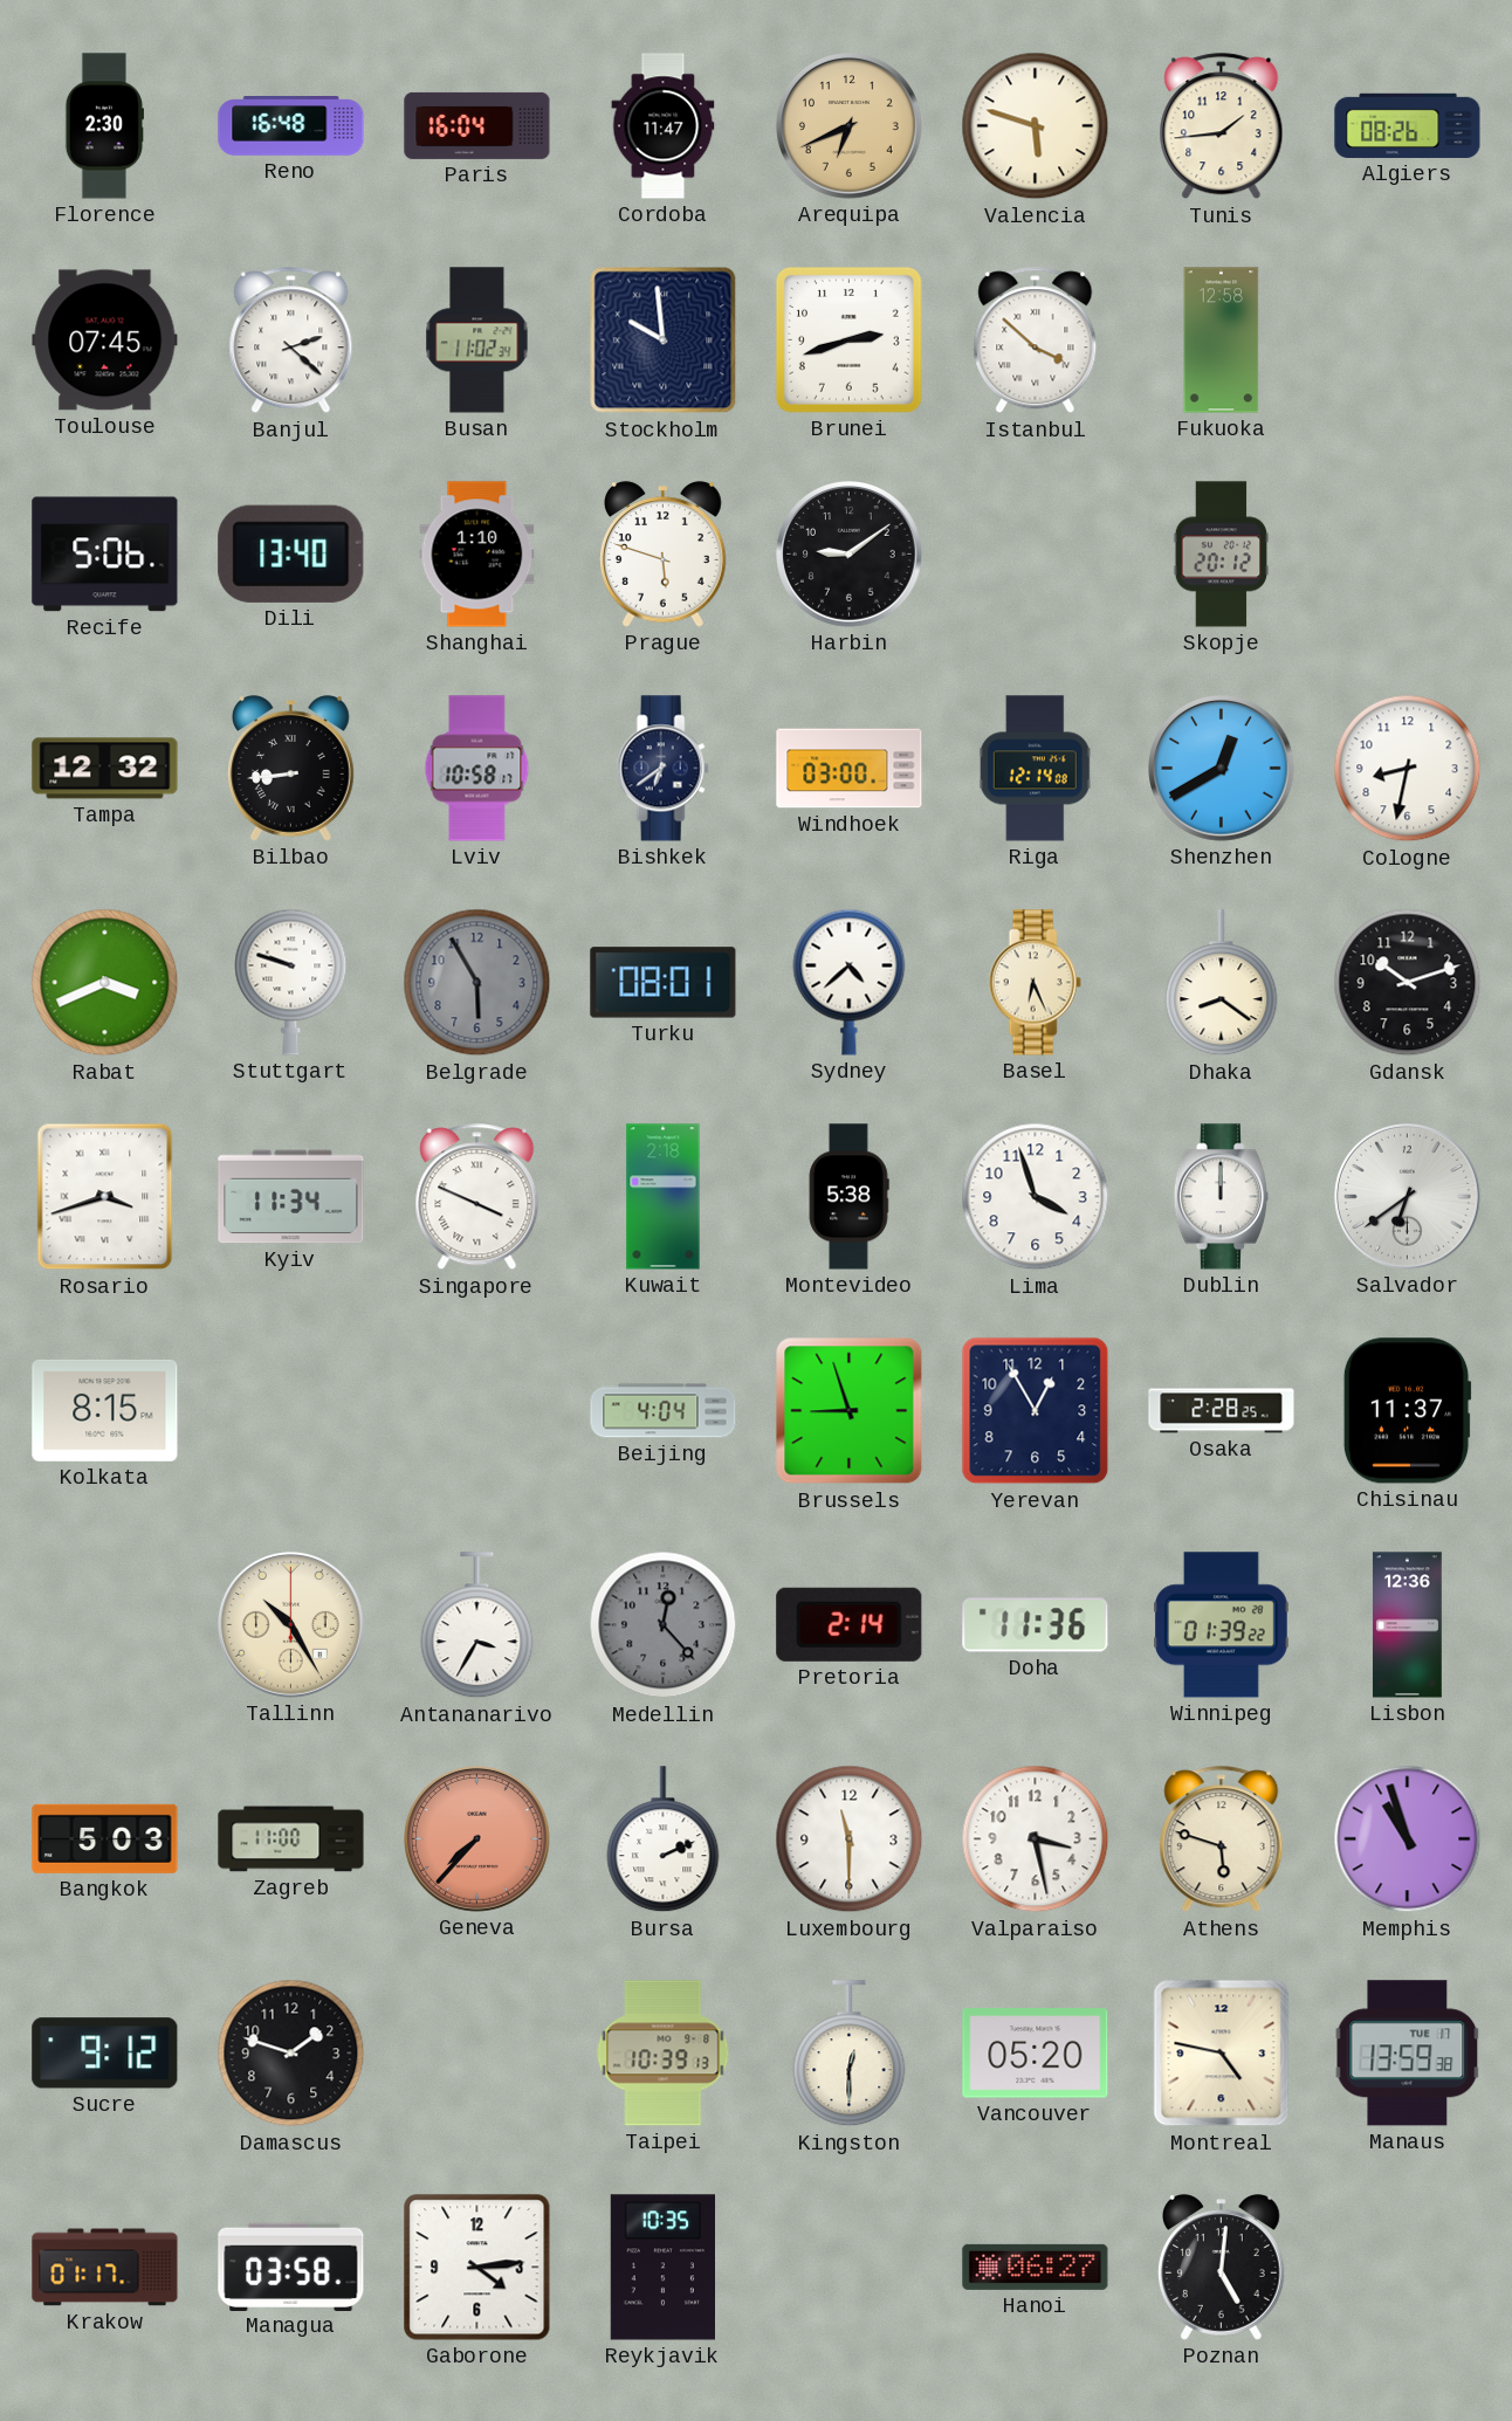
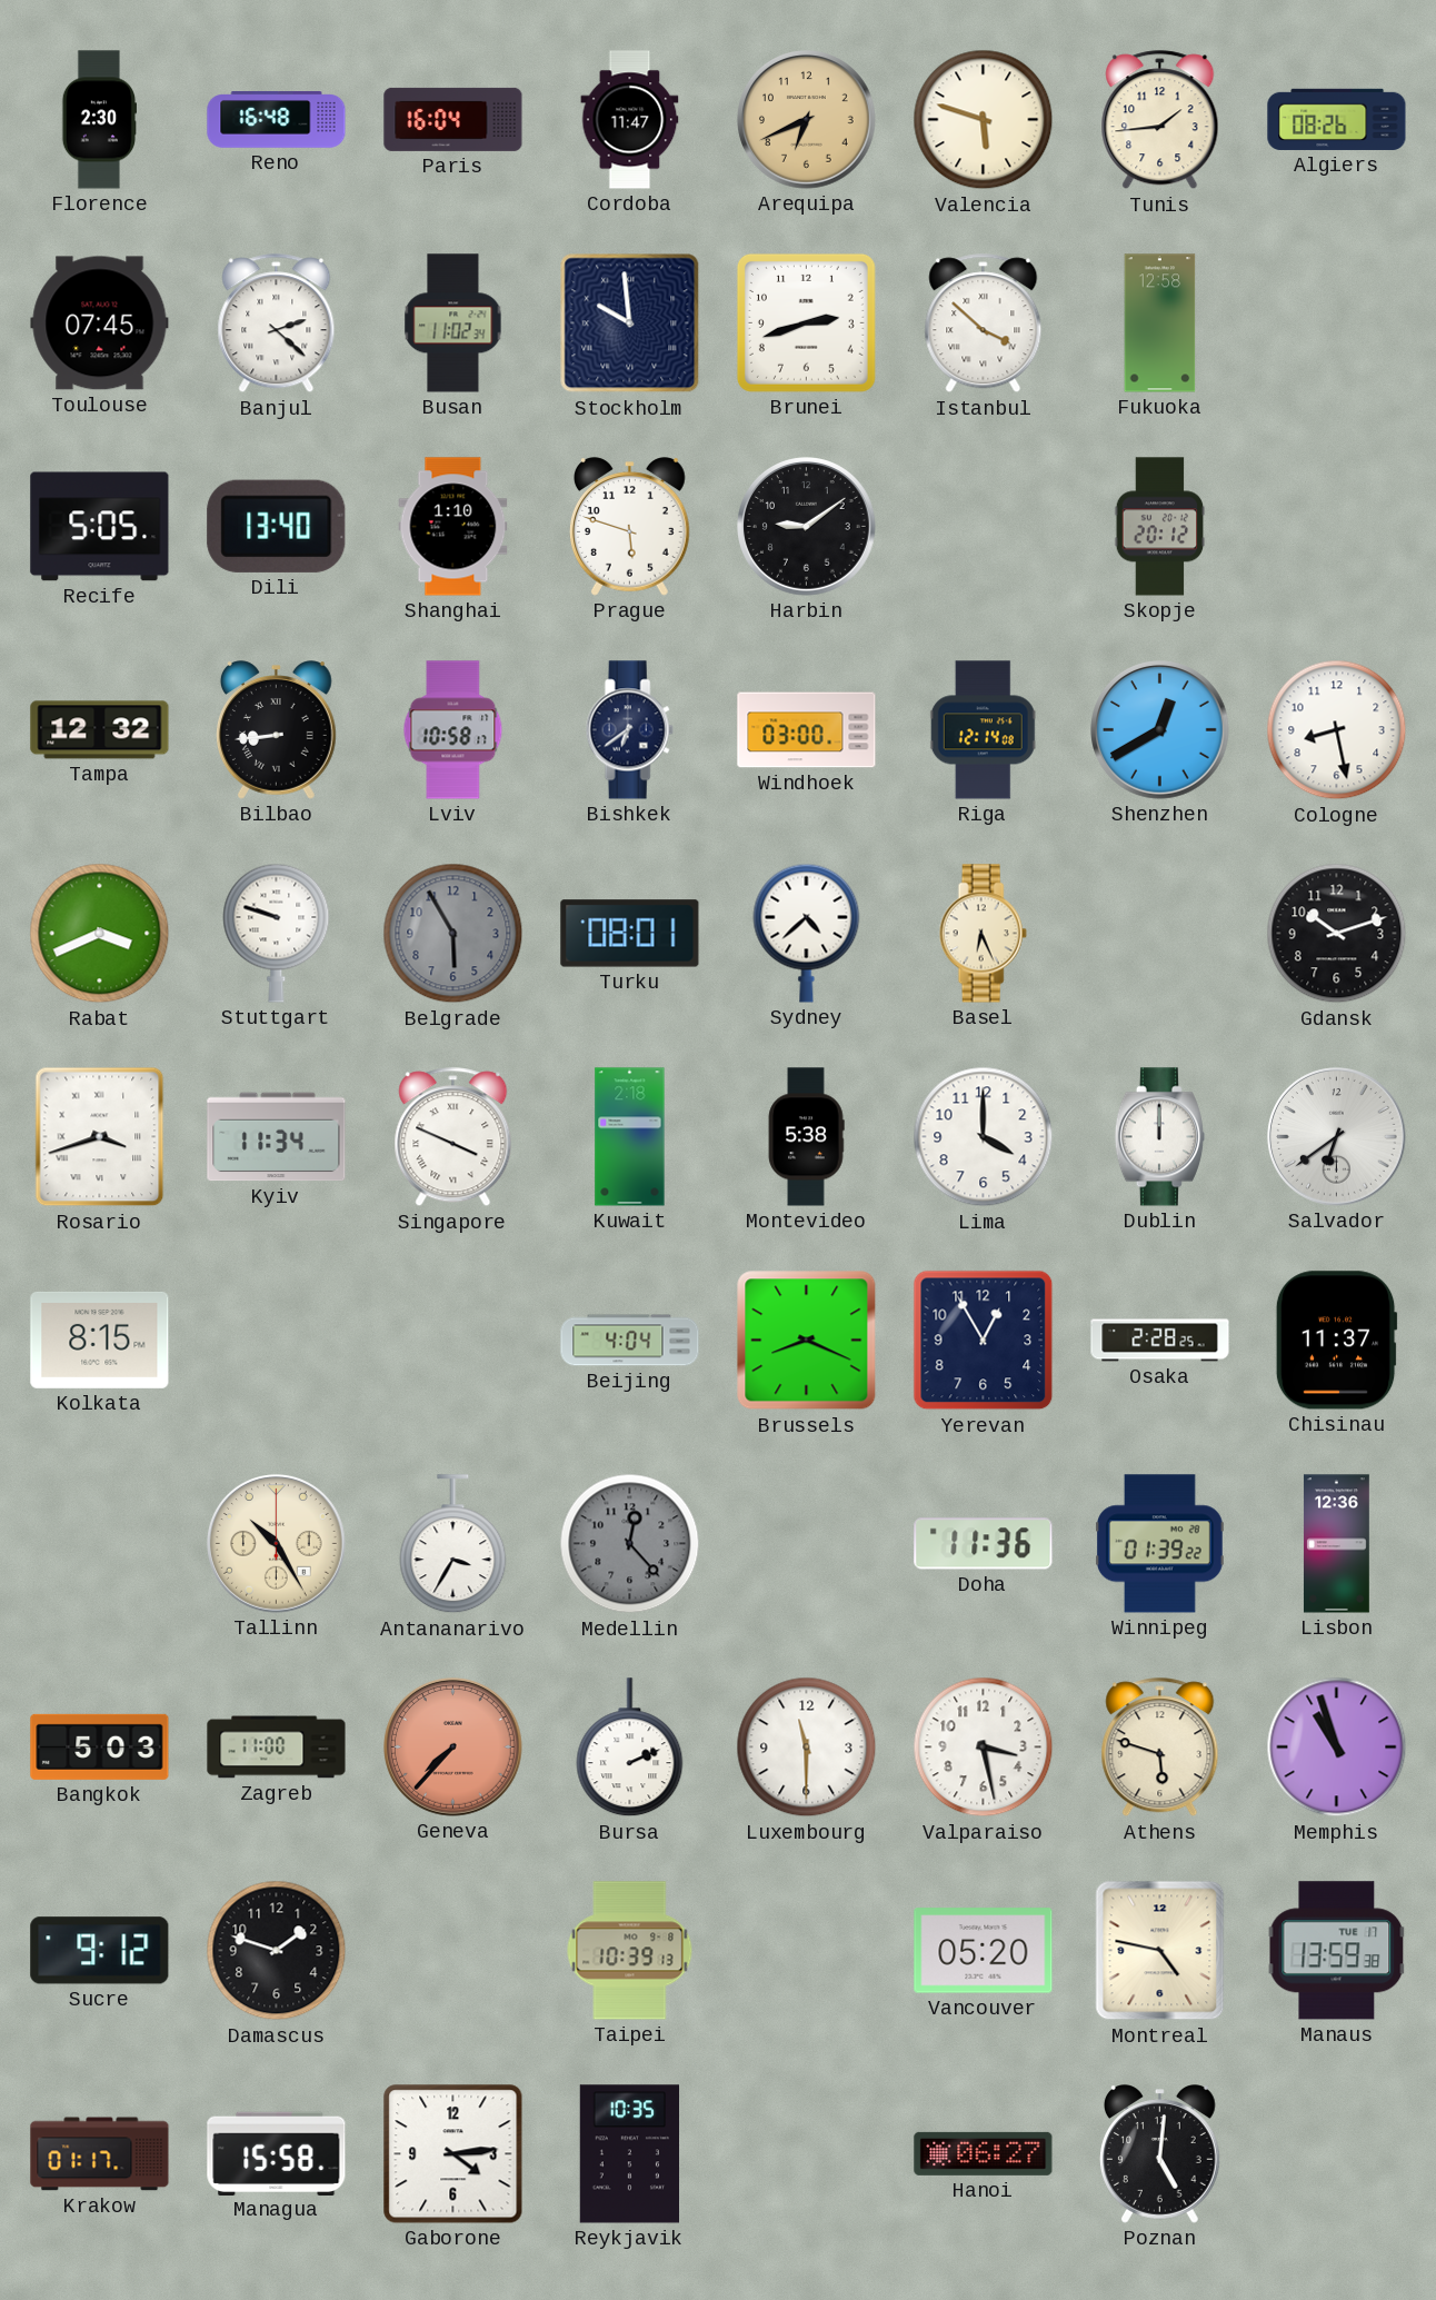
Recife: 5:06 -> 5:05
Cologne: 8:32 -> 8:28
Dhaka: 8:21 -> none
Lima: 3:57 -> 4:00
Brussels: 8:57 -> 8:19
Pretoria: 2:14 -> none
Kingston: 12:30 -> none
Managua: 03:58 -> 15:58
